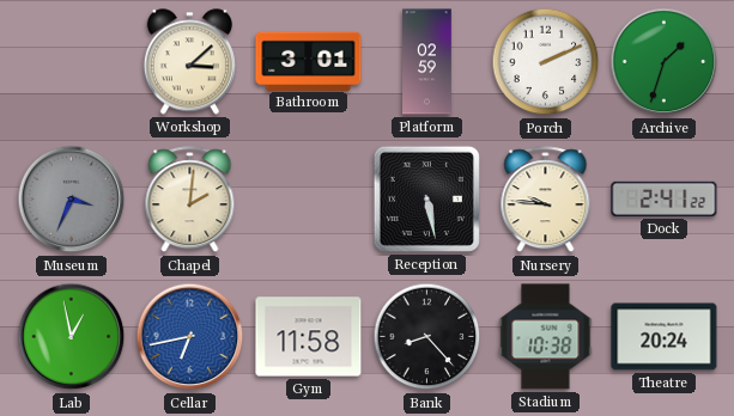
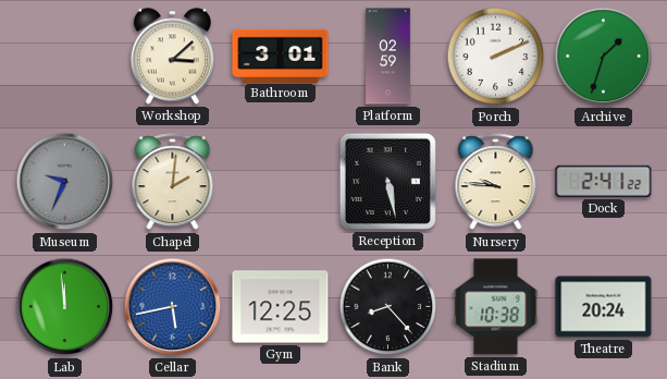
Museum: 3:34 -> 9:34
Lab: 12:58 -> 11:59
Cellar: 6:43 -> 5:43
Gym: 11:58 -> 12:25
